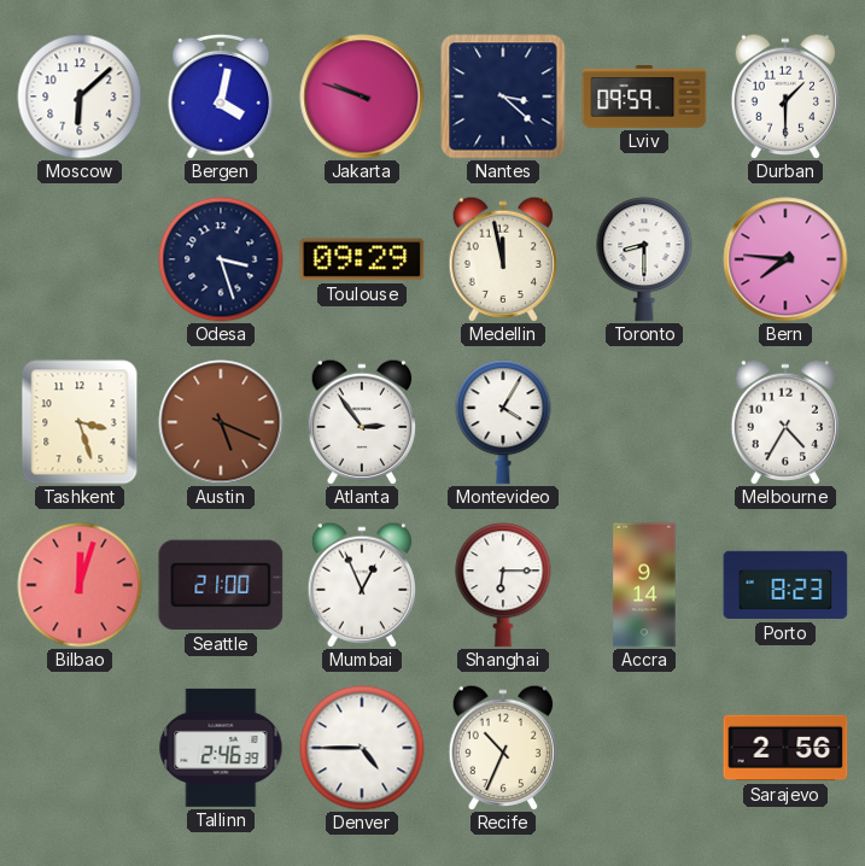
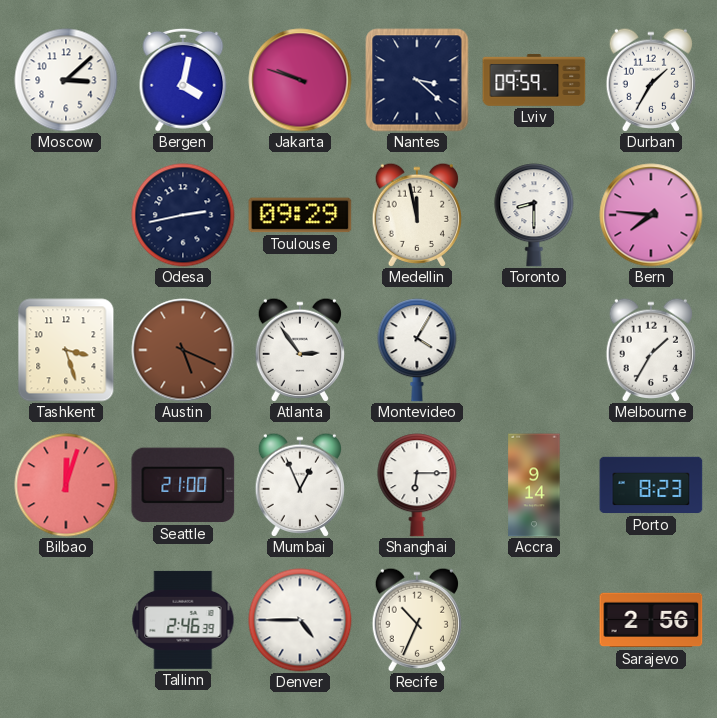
Moscow: 6:08 -> 3:08
Durban: 1:30 -> 1:35
Odesa: 3:27 -> 2:43
Melbourne: 4:35 -> 1:35
